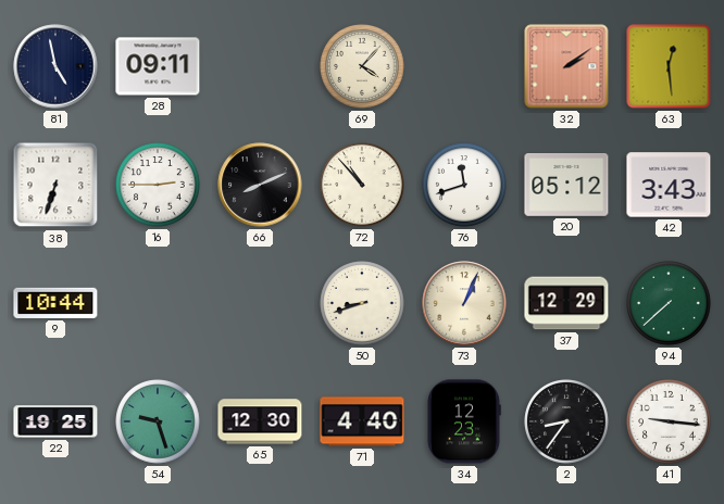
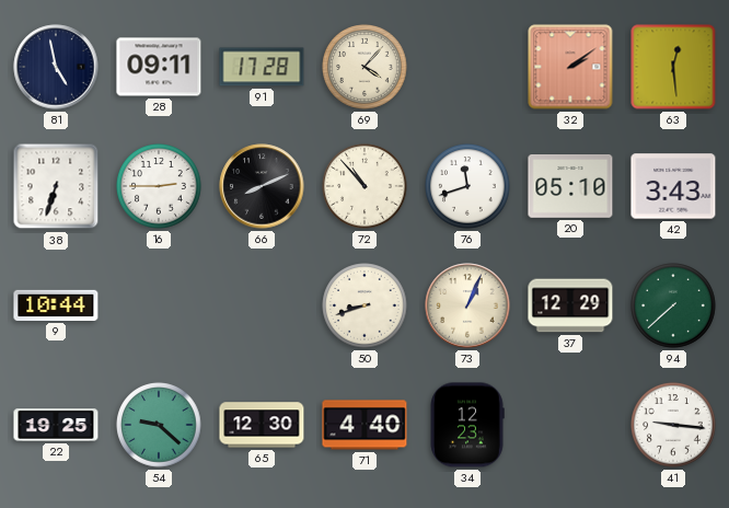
91: none -> 17:28
20: 05:12 -> 05:10
54: 9:27 -> 9:22
2: 8:36 -> none
